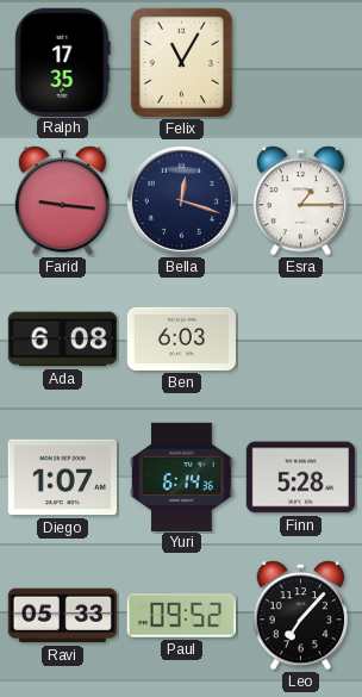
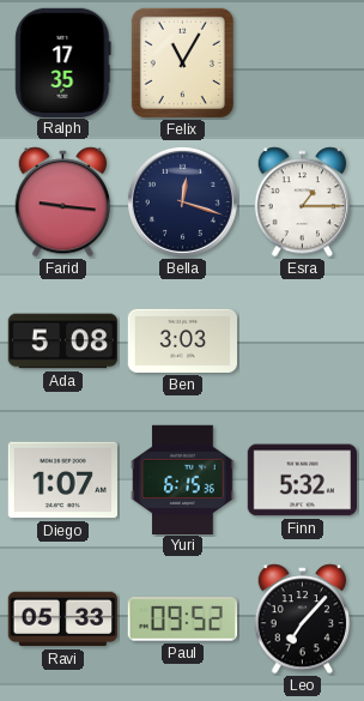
Ada: 6:08 -> 5:08
Ben: 6:03 -> 3:03
Yuri: 6:14 -> 6:15
Finn: 5:28 -> 5:32
